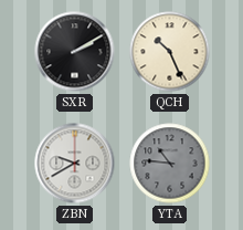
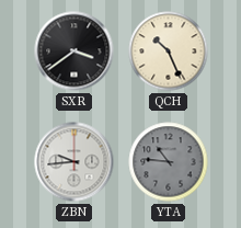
SXR: 2:10 -> 3:39
ZBN: 9:40 -> 9:44
